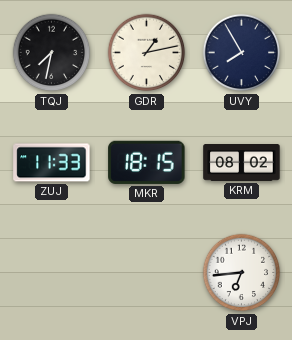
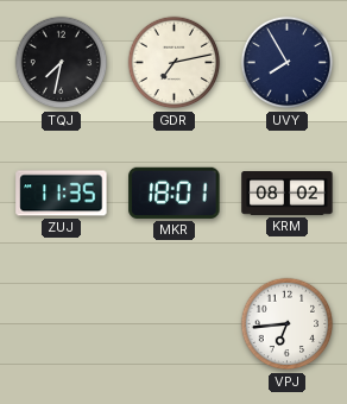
GDR: 1:13 -> 7:13
ZUJ: 11:33 -> 11:35
MKR: 18:15 -> 18:01
